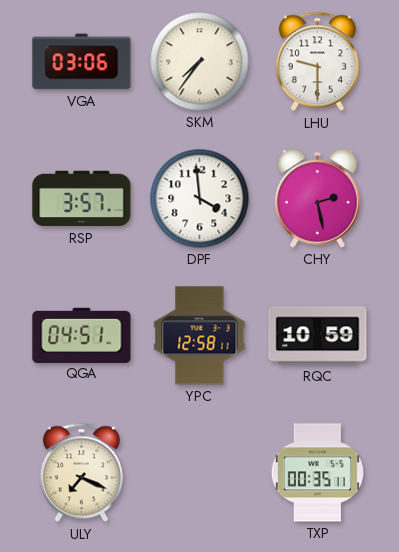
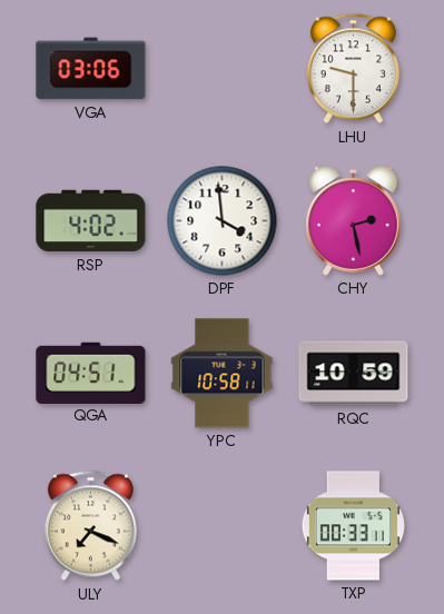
SKM: 7:36 -> none
RSP: 3:57 -> 4:02
YPC: 12:58 -> 10:58
TXP: 00:35 -> 00:33
